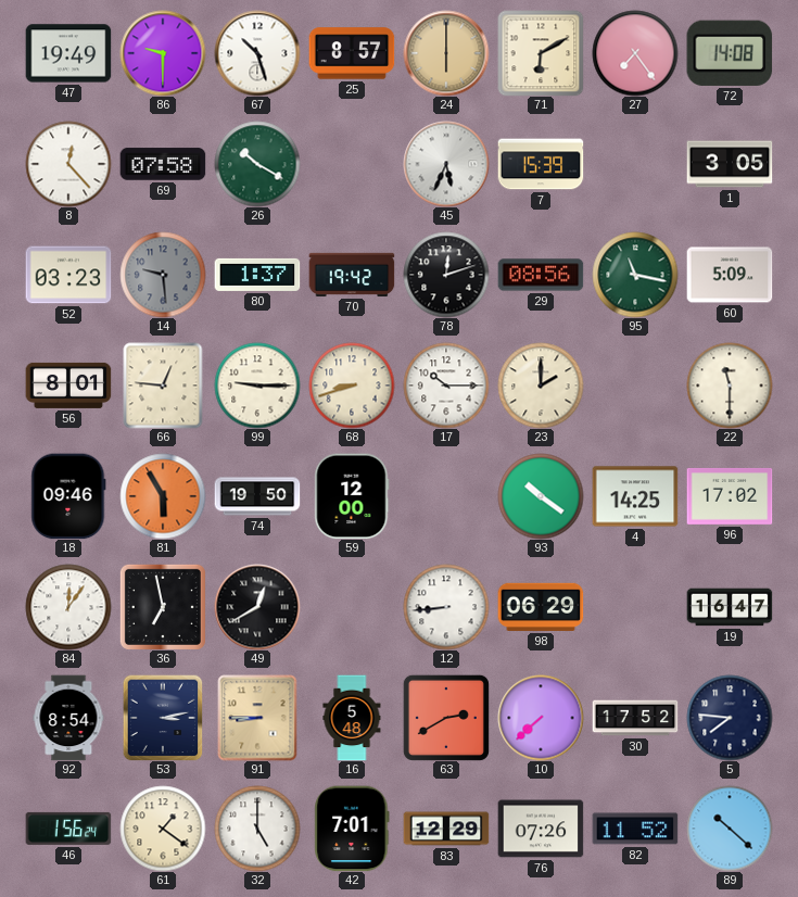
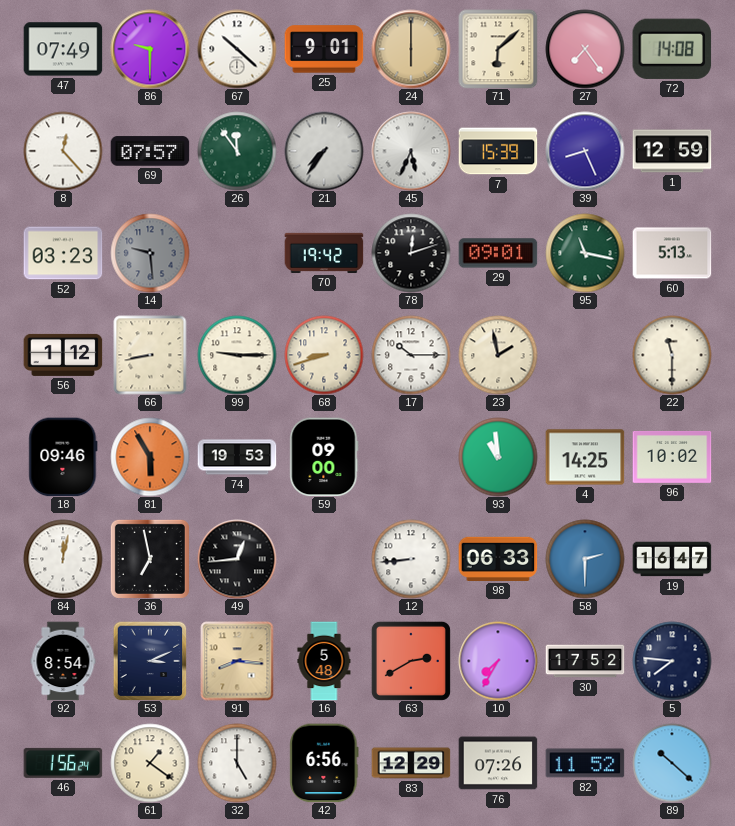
47: 19:49 -> 07:49
67: 10:27 -> 10:22
25: 8:57 -> 9:01
71: 6:10 -> 6:08
69: 07:58 -> 07:57
26: 10:20 -> 11:54
21: none -> 7:36
39: none -> 8:26
1: 3:05 -> 12:59
80: 1:37 -> none
29: 08:56 -> 09:01
60: 5:09 -> 5:13
56: 8:01 -> 1:12
66: 12:46 -> 8:43
23: 2:00 -> 1:58
74: 19:50 -> 19:53
59: 12:00 -> 09:00
93: 10:21 -> 10:59
96: 17:02 -> 10:02
84: 12:06 -> 12:02
49: 12:40 -> 12:44
98: 06:29 -> 06:33
58: none -> 2:30
53: 3:13 -> 3:11
91: 8:45 -> 8:16
10: 7:38 -> 7:35
42: 7:01 -> 6:56
